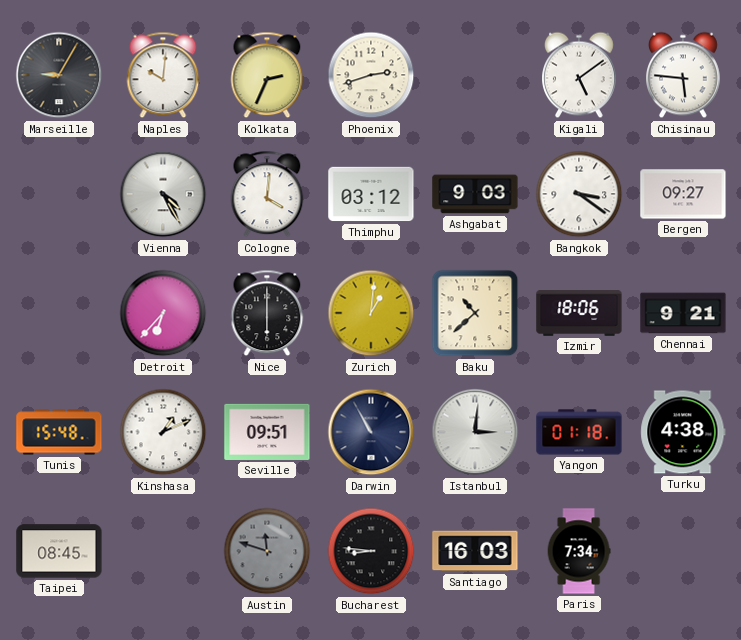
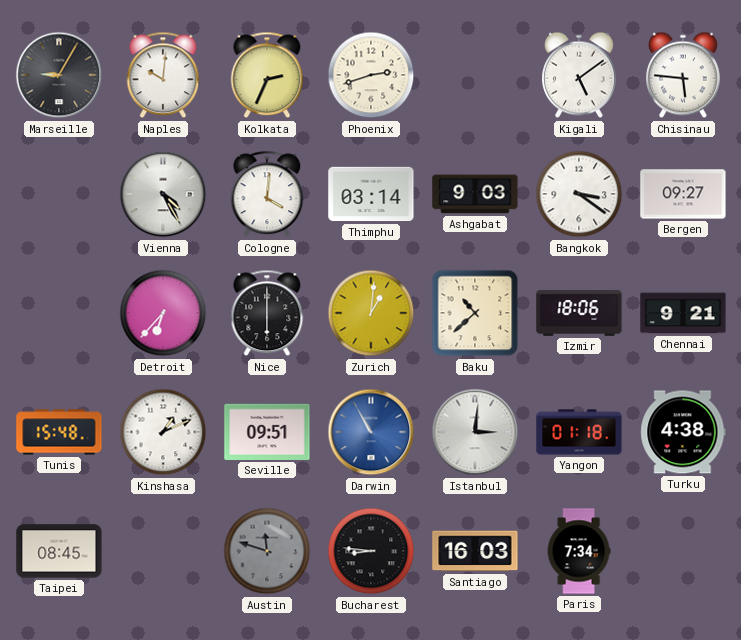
Thimphu: 03:12 -> 03:14
Darwin dial: navy -> blue
